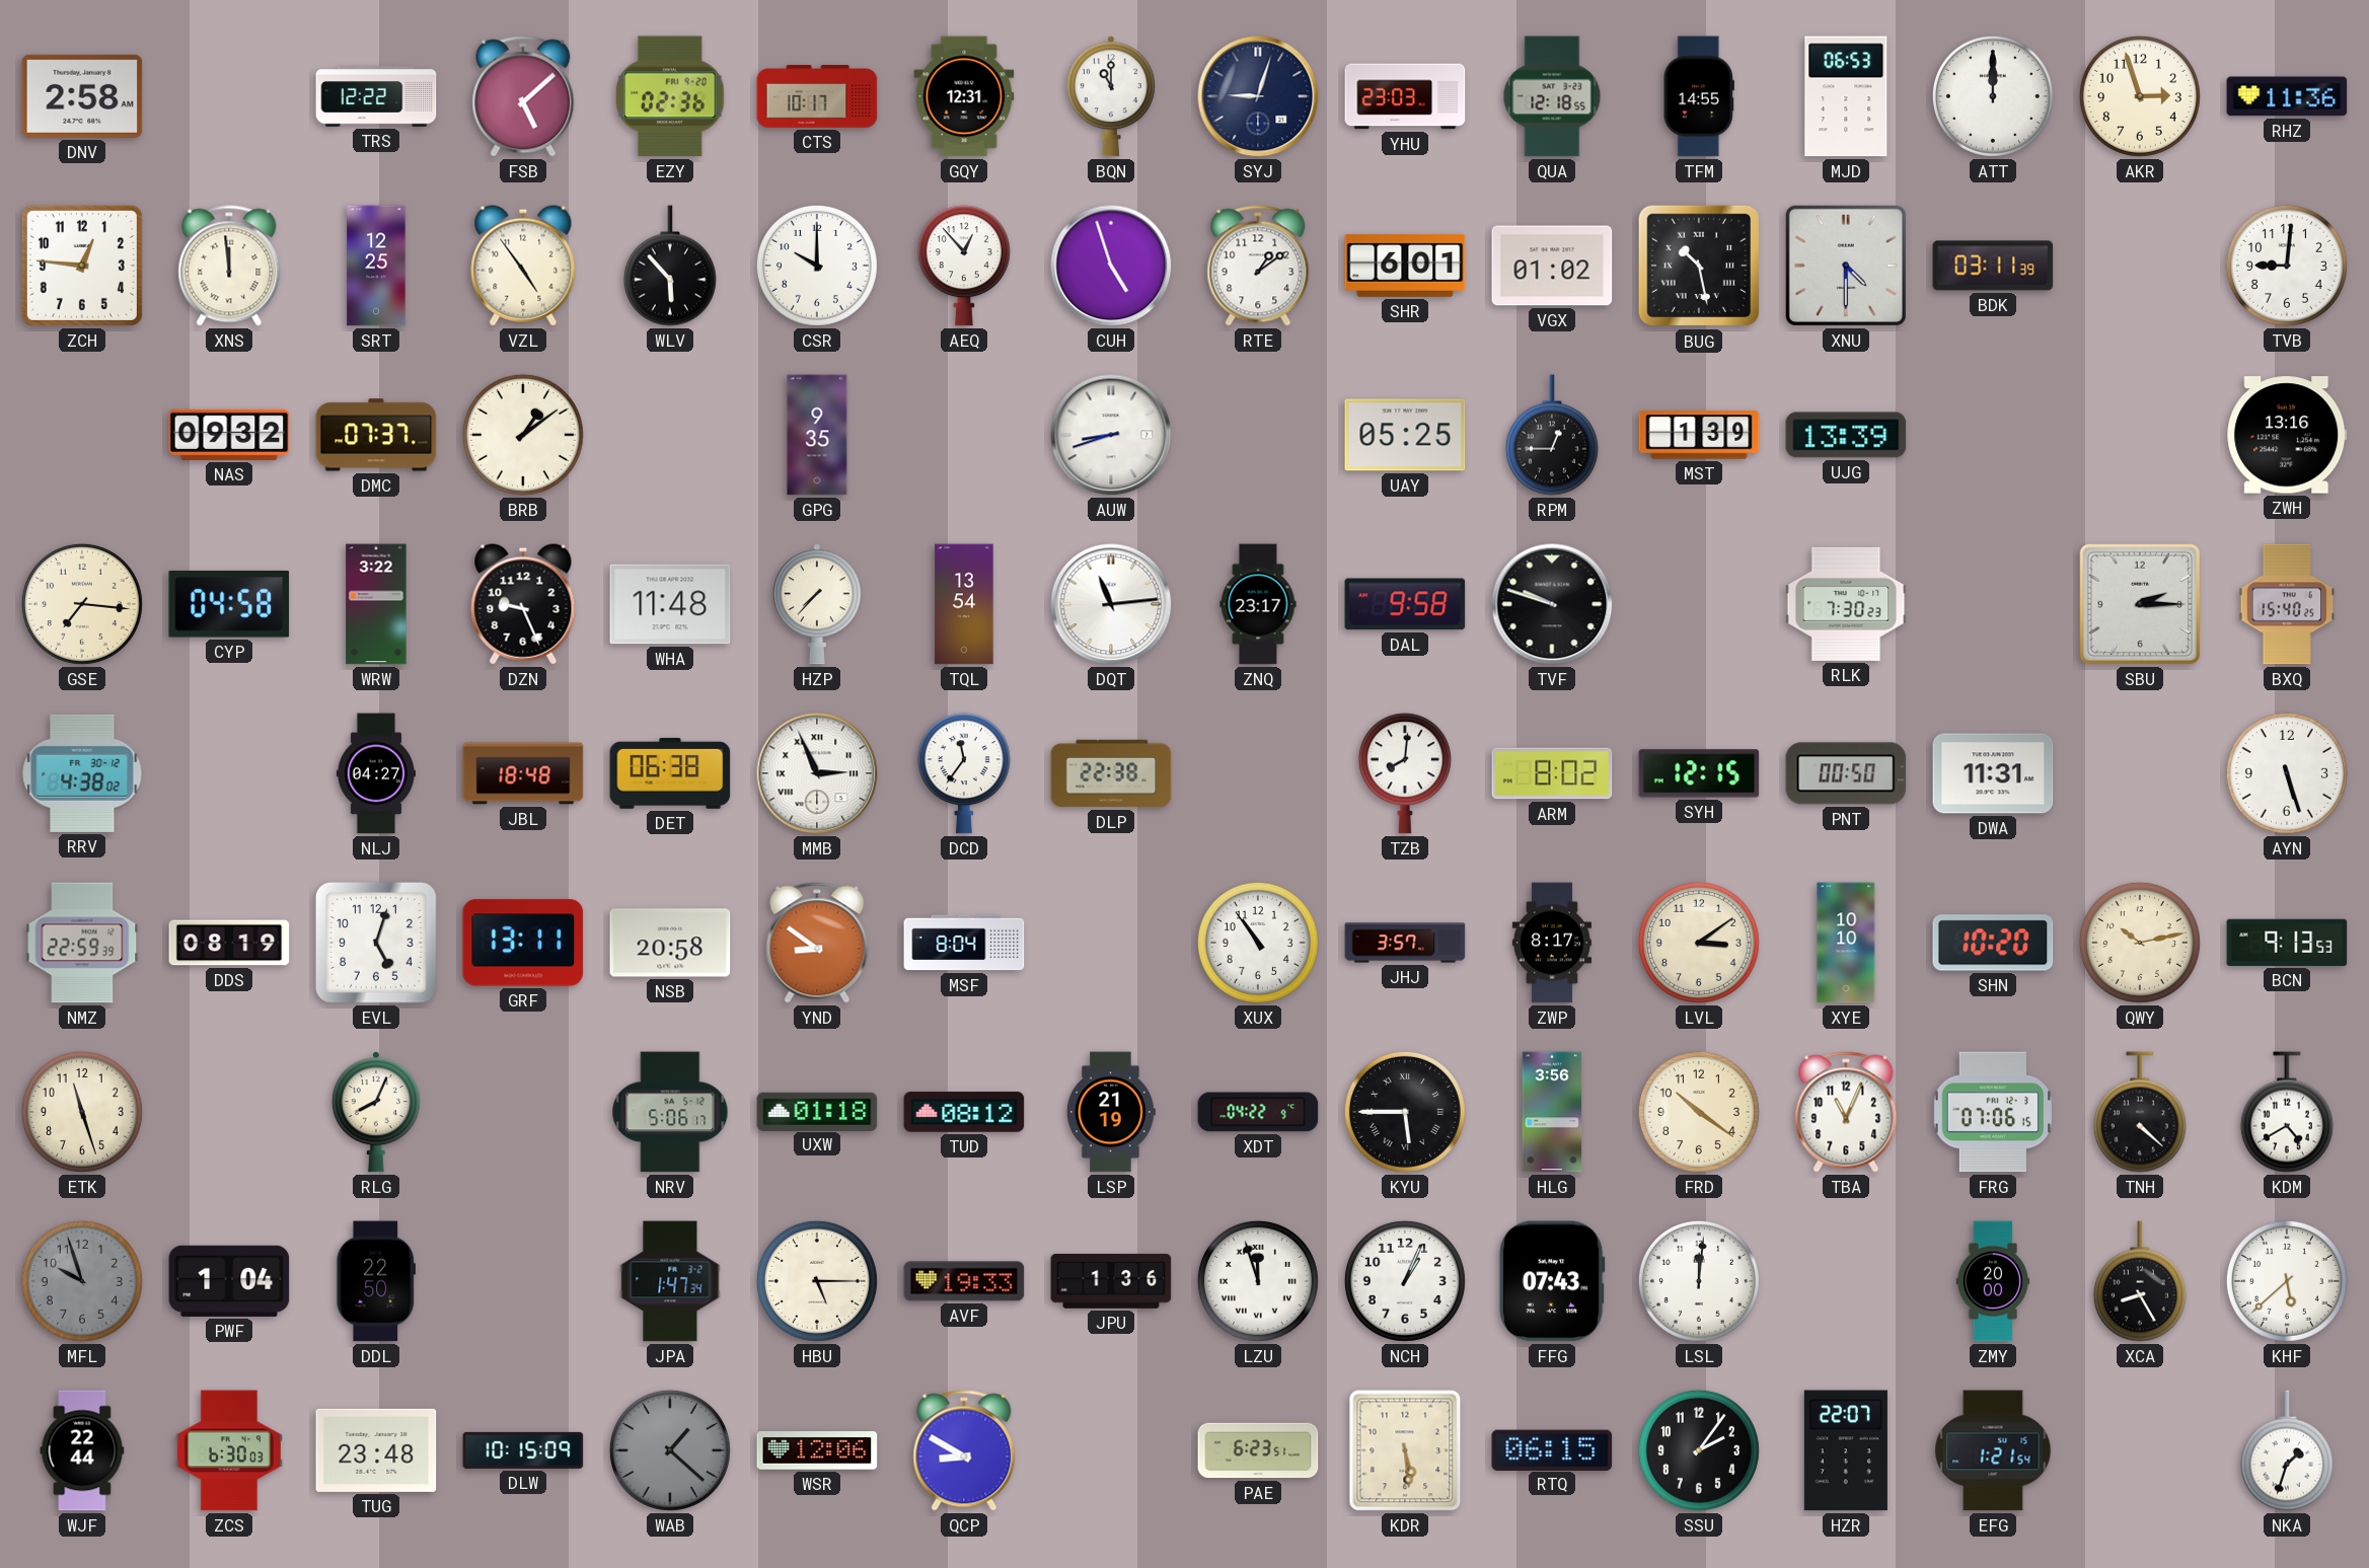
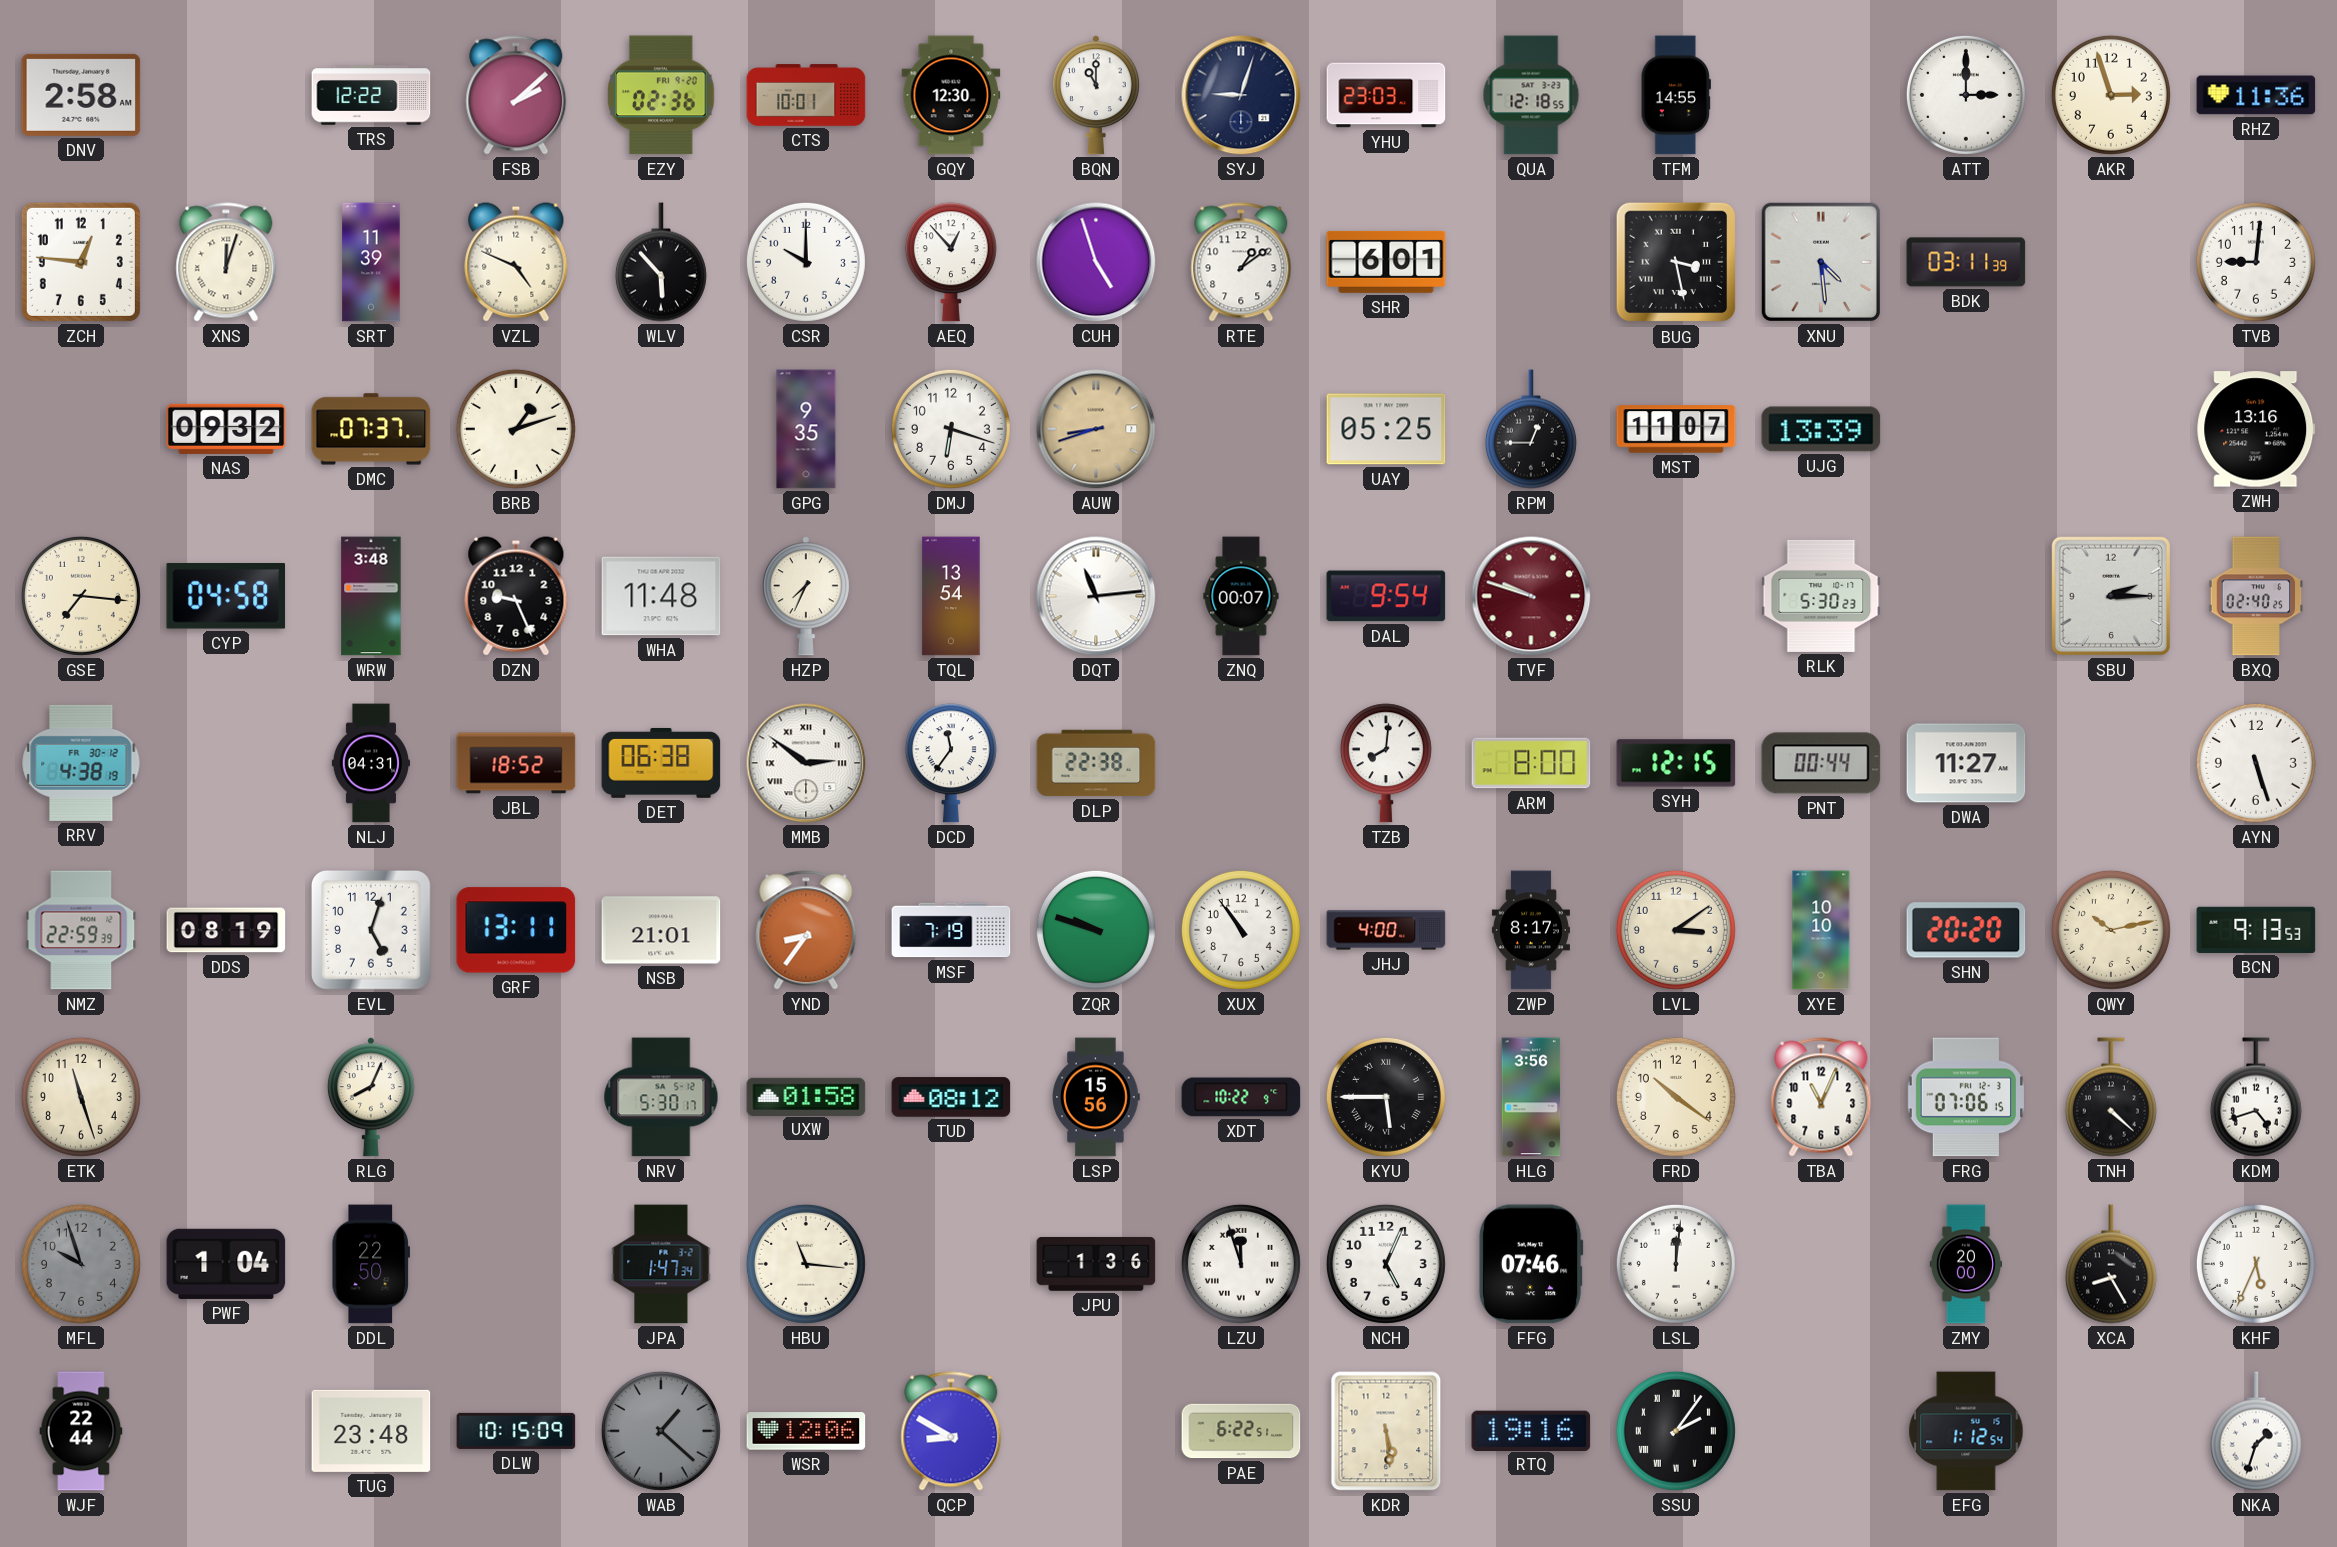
FSB: 5:08 -> 2:08
CTS: 10:17 -> 10:01
GQY: 12:31 -> 12:30
MJD: 06:53 -> none
ATT: 12:00 -> 3:00
XNS: 11:59 -> 12:03
SRT: 12:25 -> 11:39
VZL: 4:54 -> 4:49
VGX: 01:02 -> none
BUG: 10:28 -> 3:28
XNU: 4:30 -> 4:29
BRB: 1:09 -> 1:12
DMJ: none -> 6:18
AUW dial: white -> champagne
MST: 1:39 -> 11:07
WRW: 3:22 -> 3:48
HZP: 7:37 -> 7:34
ZNQ: 23:17 -> 00:07
DAL: 9:58 -> 9:54
TVF dial: black -> burgundy
RLK: 7:30 -> 5:30
BXQ: 15:40 -> 02:40
RRV: 4:38:02 -> 4:38:19
NLJ: 04:27 -> 04:31
JBL: 18:48 -> 18:52
MMB: 2:56 -> 2:51
ARM: 8:02 -> 8:00
PNT: 00:50 -> 00:44
DWA: 11:31 -> 11:27
NSB: 20:58 -> 21:01
YND: 8:51 -> 8:36
MSF: 8:04 -> 7:19
ZQR: none -> 9:48
JHJ: 3:57 -> 4:00
SHN: 10:20 -> 20:20
NRV: 5:06 -> 5:30
UXW: 01:18 -> 01:58
LSP: 21:19 -> 15:56
XDT: 04:22 -> 10:22
KDM: 4:40 -> 4:42
HBU: 5:15 -> 11:16
AVF: 19:33 -> none
NCH: 1:04 -> 5:04
FFG: 07:43 -> 07:46
KHF: 5:38 -> 5:34
ZCS: 6:30 -> none
PAE: 6:23 -> 6:22
RTQ: 06:15 -> 19:16
SSU numerals: Arabic -> Roman
HZR: 22:07 -> none
EFG: 1:21 -> 1:12
